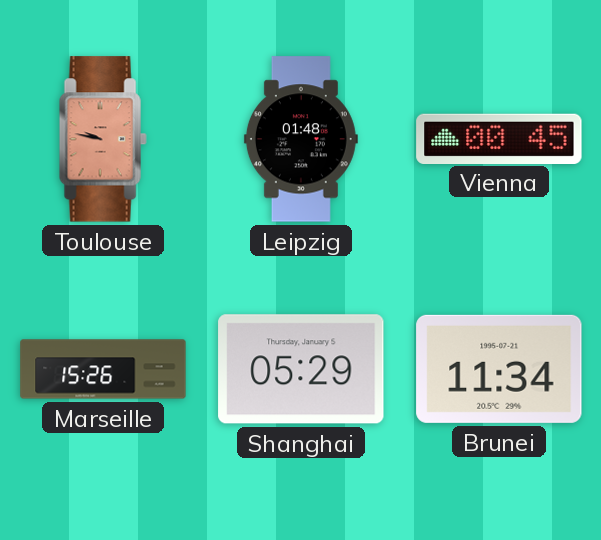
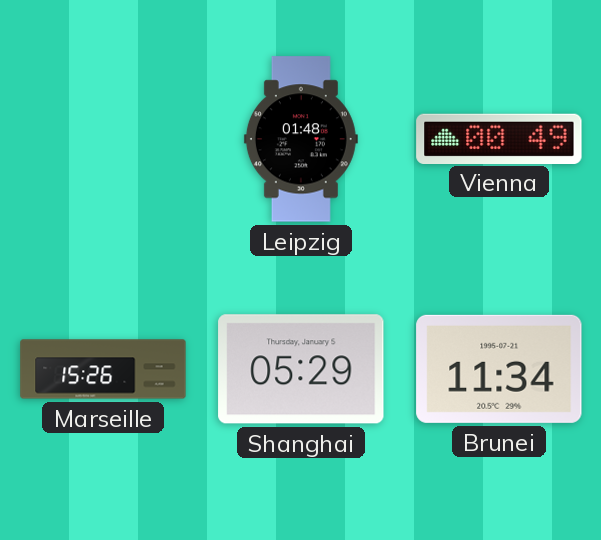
Toulouse: 9:47 -> none
Vienna: 00:45 -> 00:49
